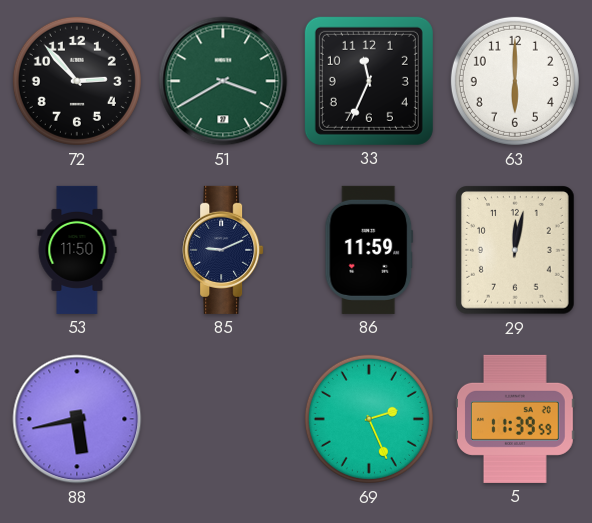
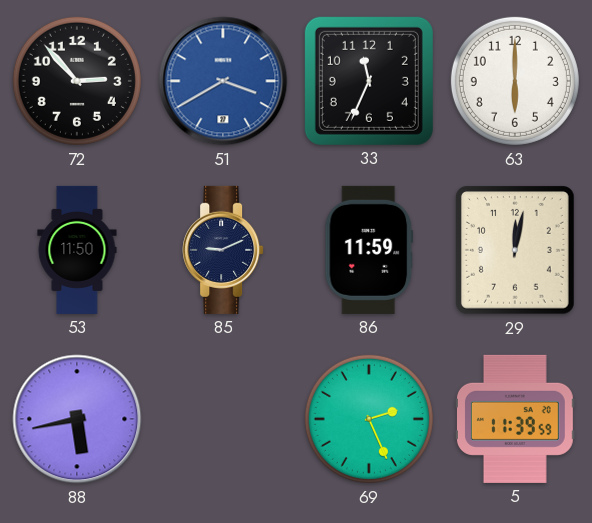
51 dial: green -> blue
